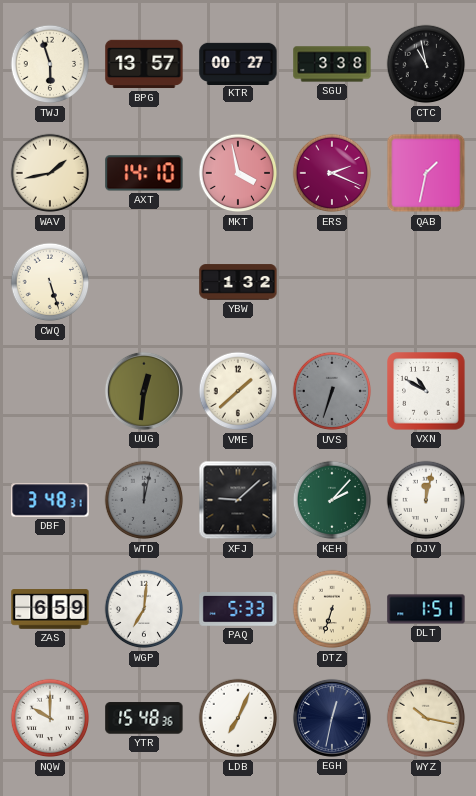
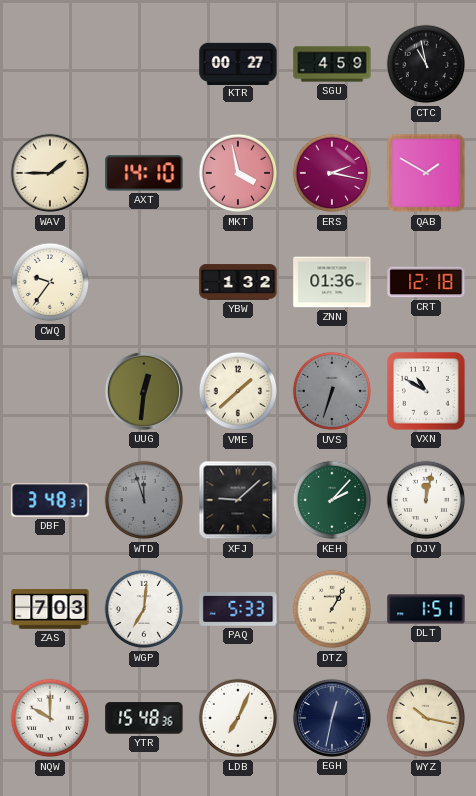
TWJ: 5:57 -> none
BPG: 13:57 -> none
SGU: 3:38 -> 4:59
WAV: 1:43 -> 1:45
ERS: 2:19 -> 2:17
QAB: 1:32 -> 1:50
CWQ: 5:27 -> 9:36
ZNN: none -> 01:36
CRT: none -> 12:18
WTD: 12:02 -> 11:57
ZAS: 6:59 -> 7:03
DTZ: 6:33 -> 1:05
